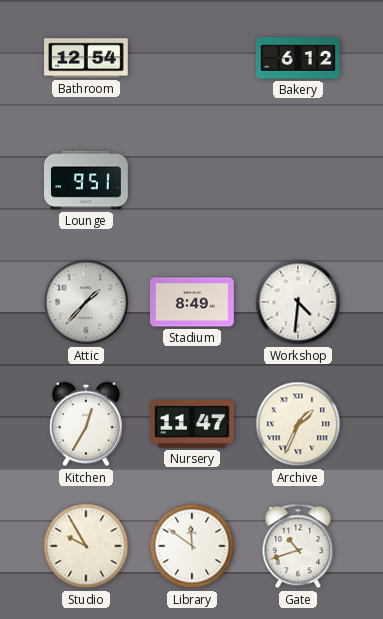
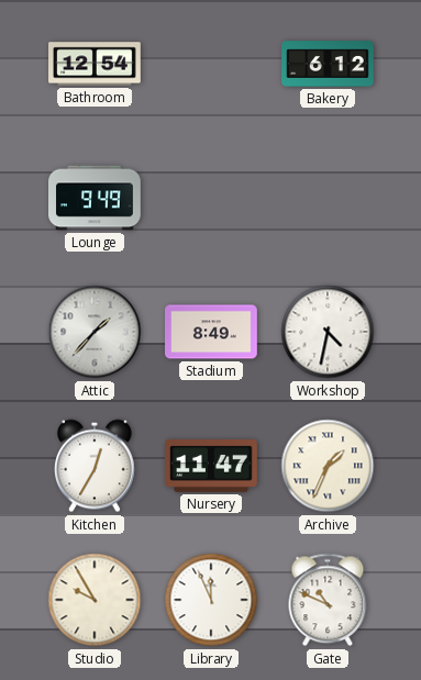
Lounge: 9:51 -> 9:49
Workshop: 4:31 -> 4:32
Library: 11:51 -> 11:56
Gate: 10:42 -> 10:49
